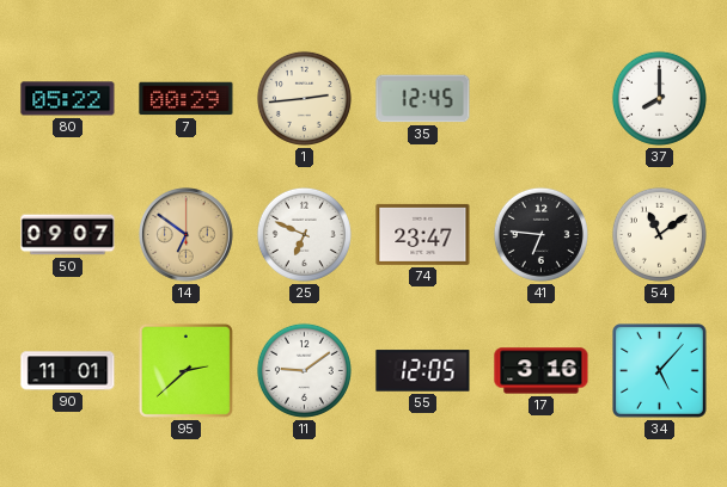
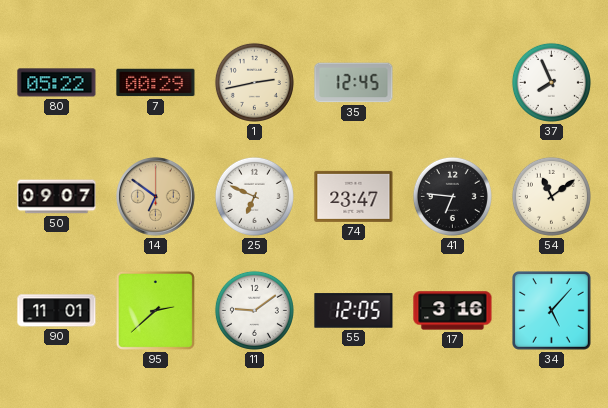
1: 2:44 -> 2:43
37: 8:00 -> 7:56
